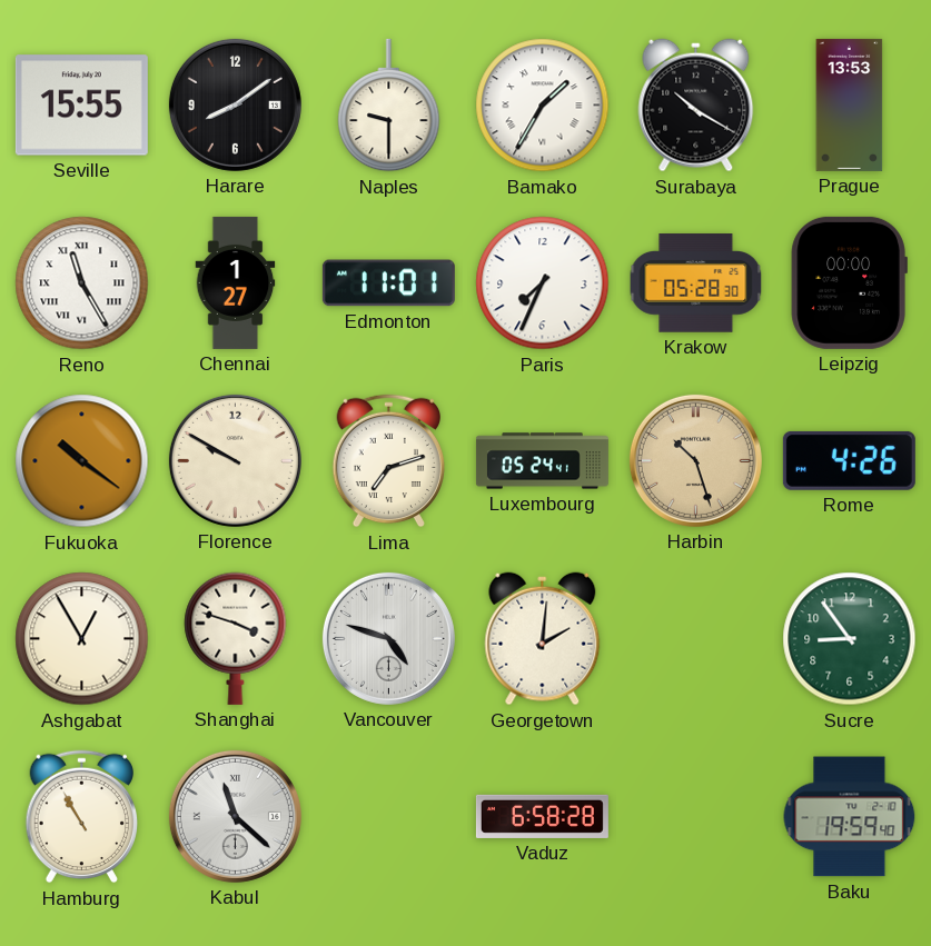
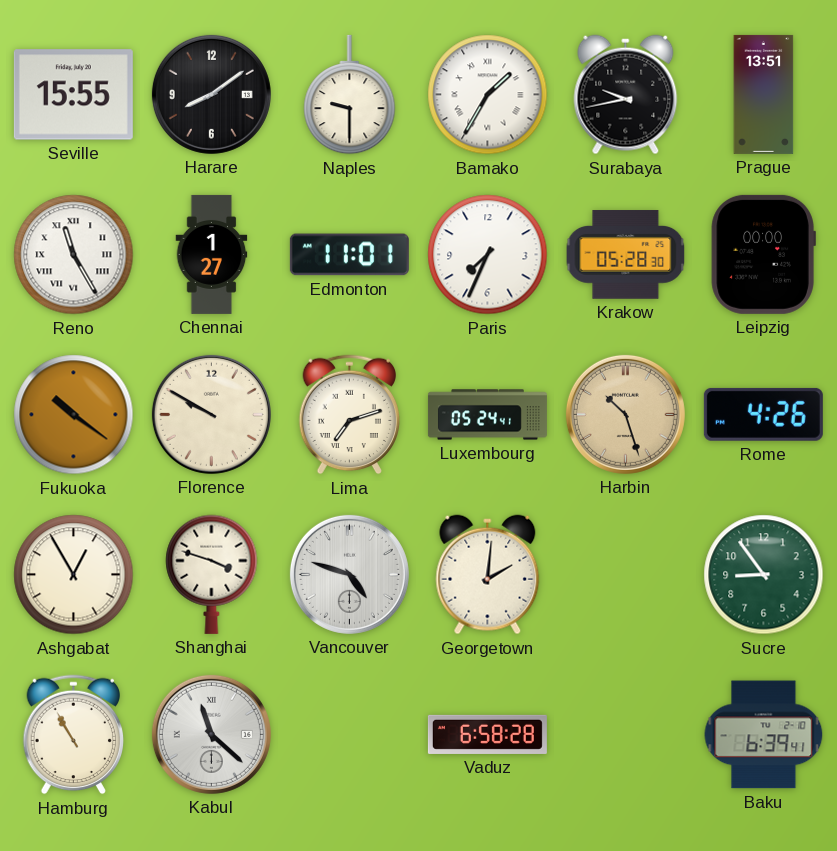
Surabaya: 10:20 -> 9:43
Prague: 13:53 -> 13:51
Baku: 19:59 -> 6:39
